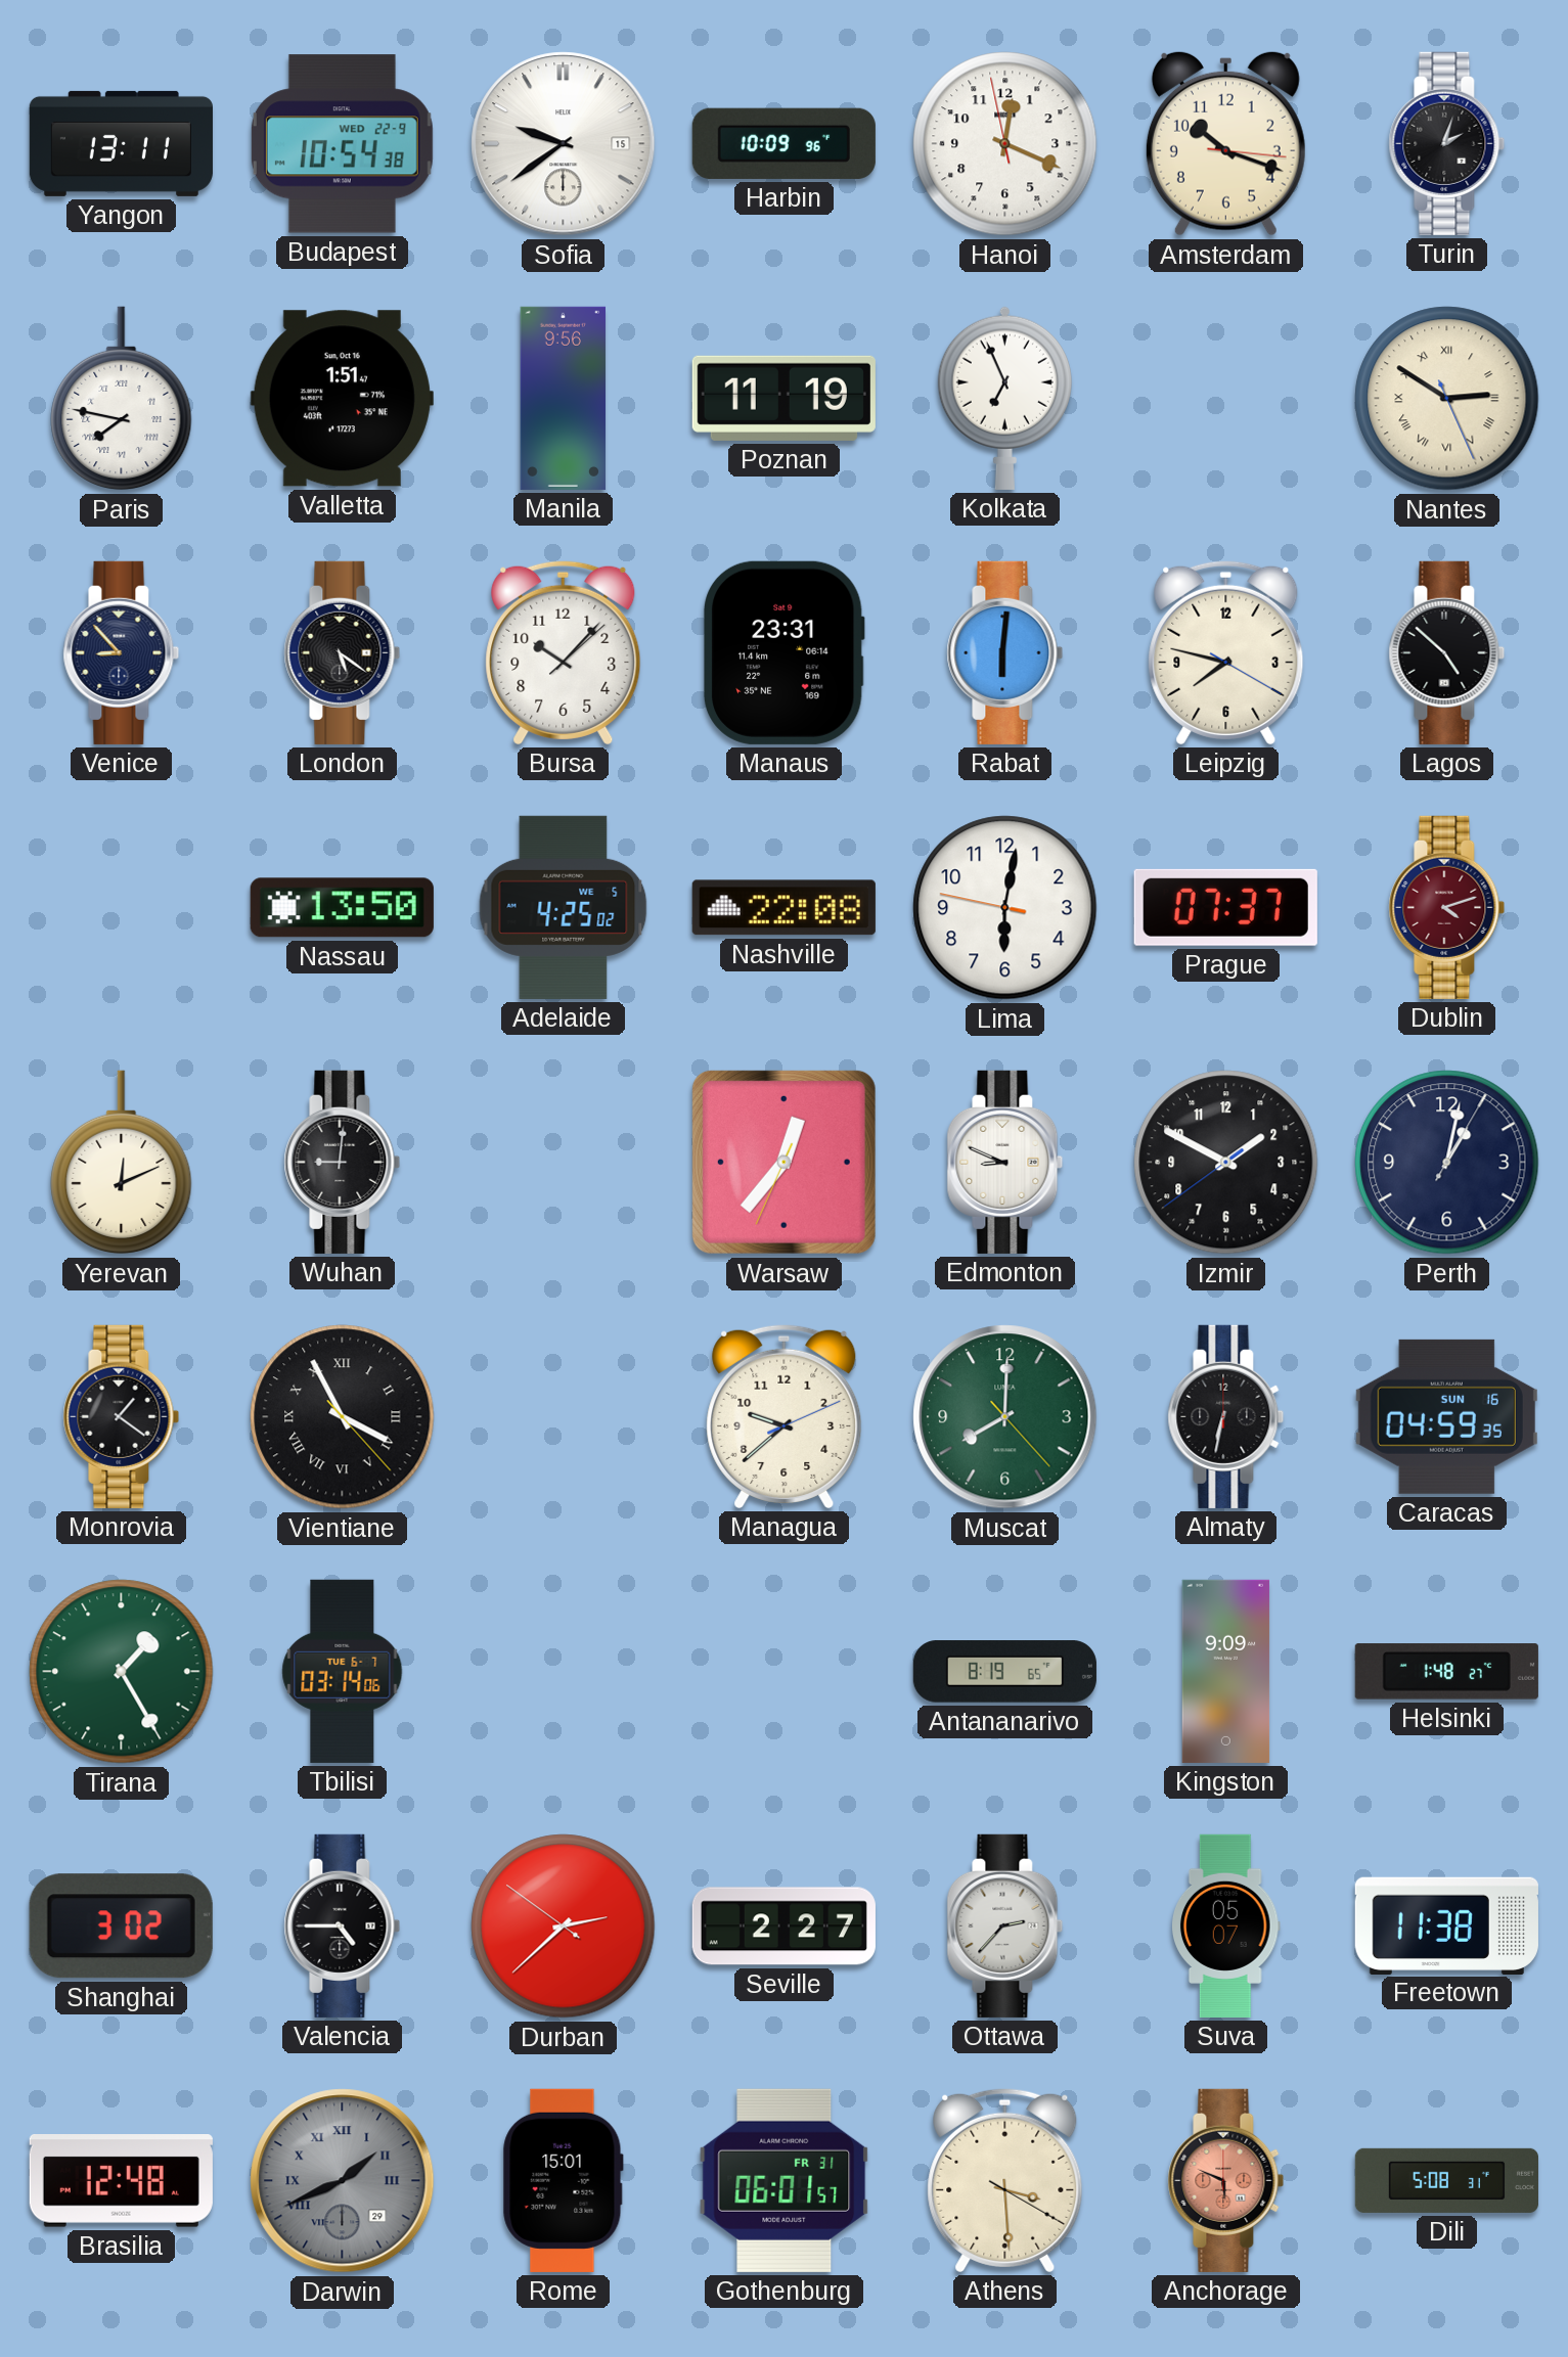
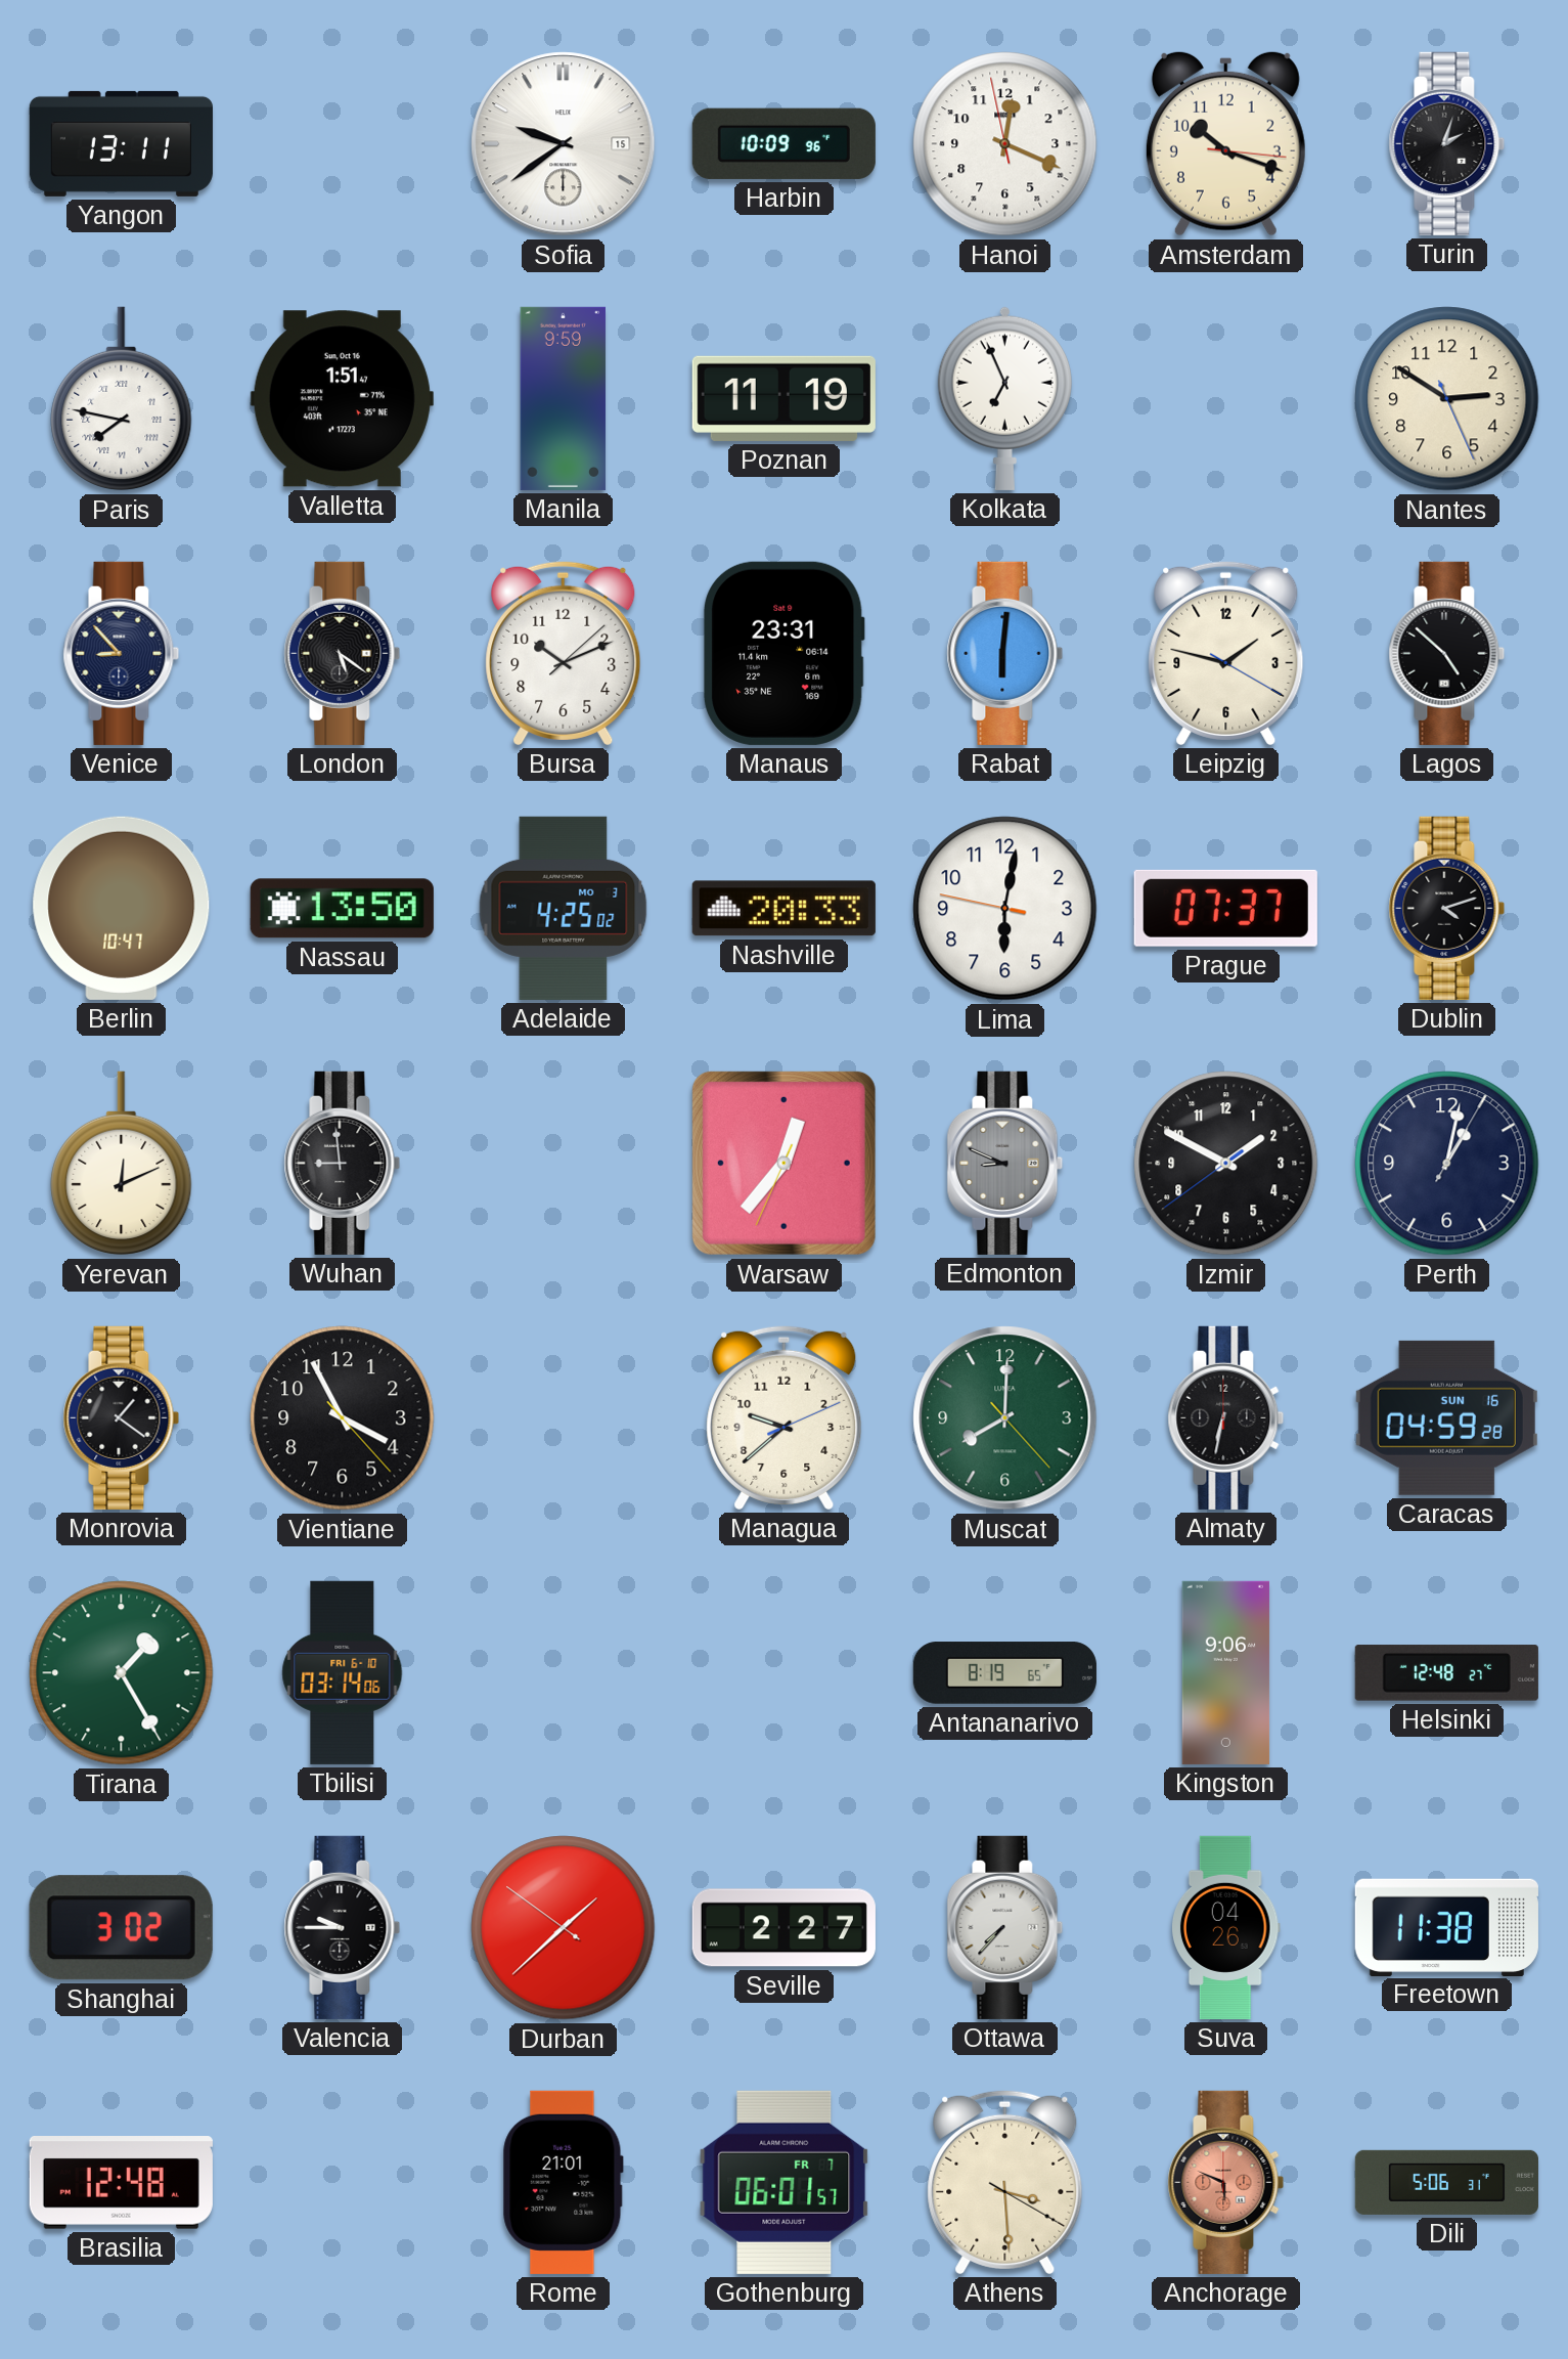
Budapest: 10:54 -> none
Manila: 9:56 -> 9:59
Nantes numerals: Roman -> Arabic
Bursa: 10:07 -> 10:11
Leipzig: 7:47 -> 1:47
Berlin: none -> 10:47
Adelaide date: WE 5 -> MO 3
Nashville: 22:08 -> 20:33
Dublin dial: burgundy -> black
Wuhan: 9:01 -> 8:59
Edmonton dial: white -> grey
Vientiane numerals: Roman -> Arabic
Caracas: 04:59:35 -> 04:59:28
Tbilisi date: TUE 6-7 -> FRI 6-10
Kingston: 9:09 -> 9:06
Helsinki: 1:48 -> 12:48
Valencia: 4:45 -> 9:45
Durban: 2:37 -> 1:37
Ottawa: 2:37 -> 7:37
Suva: 05:07 -> 04:26
Darwin: 1:41 -> none
Rome: 15:01 -> 21:01
Gothenburg date: FR 31 -> FR 7
Dili: 5:08 -> 5:06
